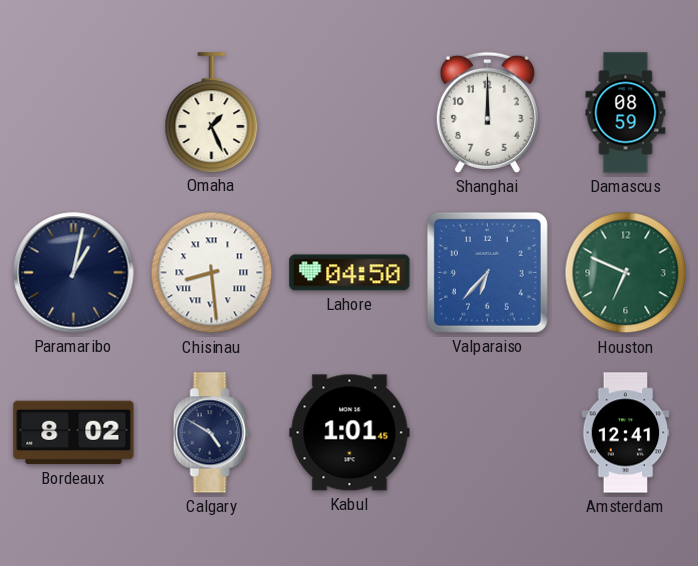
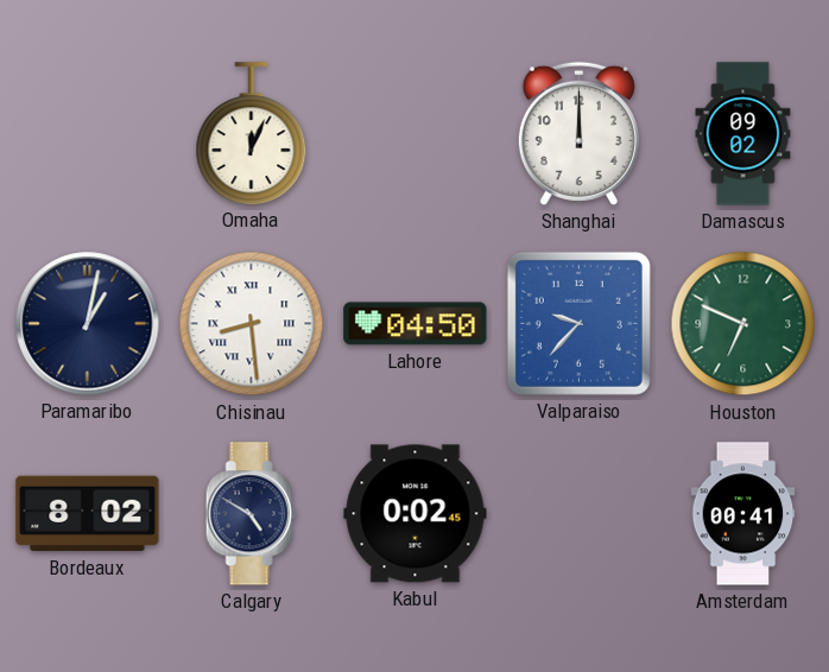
Omaha: 1:26 -> 12:04
Damascus: 08:59 -> 09:02
Valparaiso: 6:37 -> 9:37
Kabul: 1:01 -> 0:02
Amsterdam: 12:41 -> 00:41
